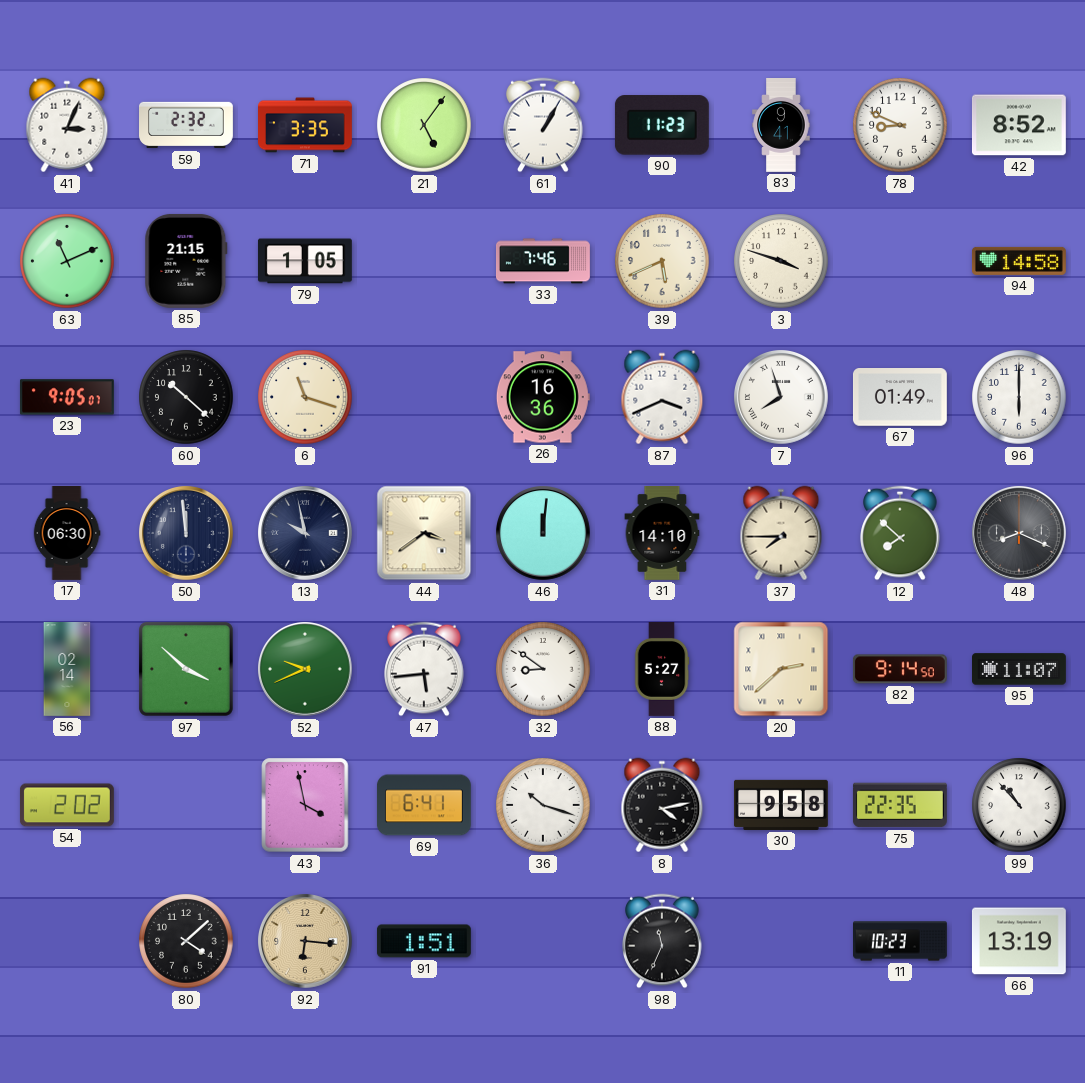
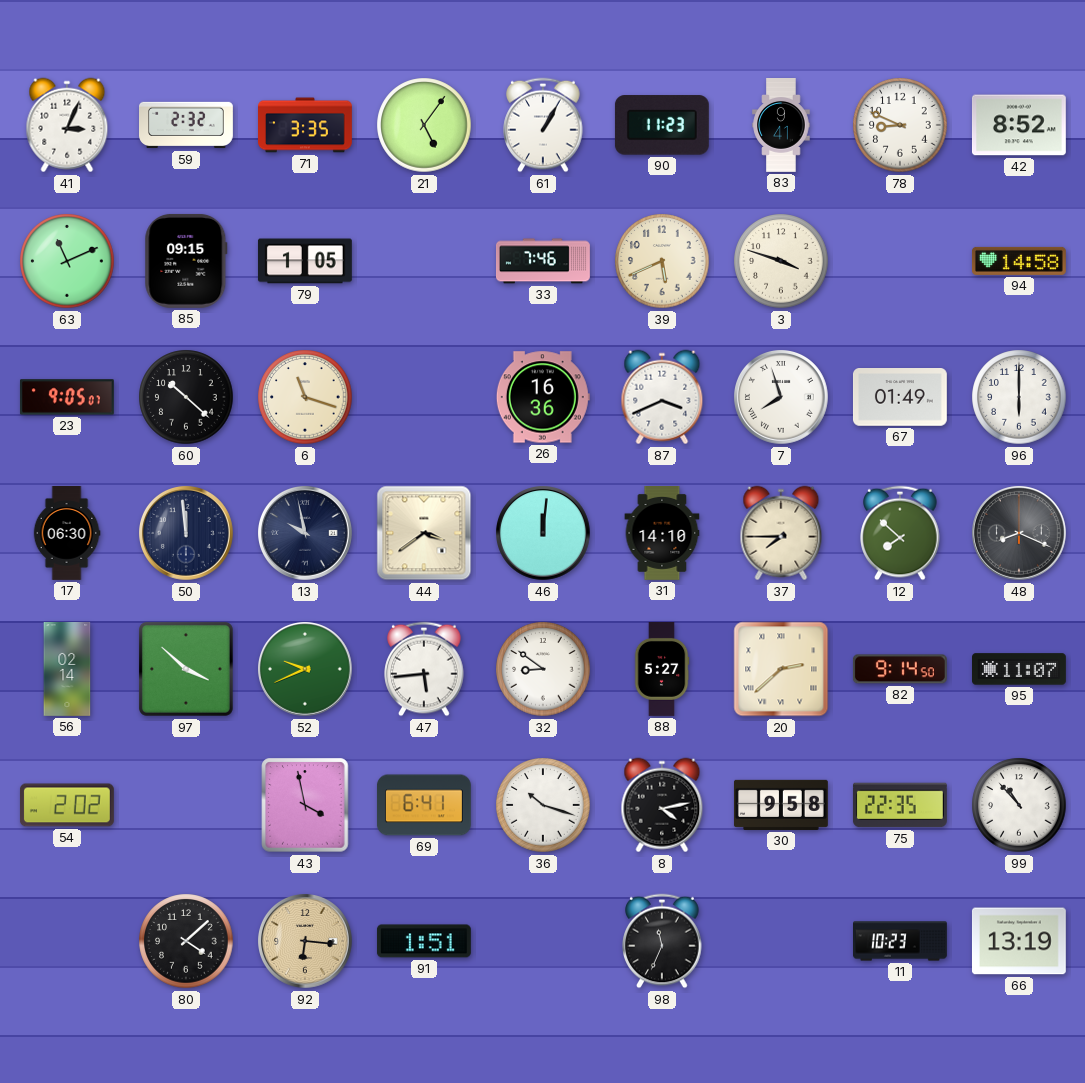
85: 21:15 -> 09:15
